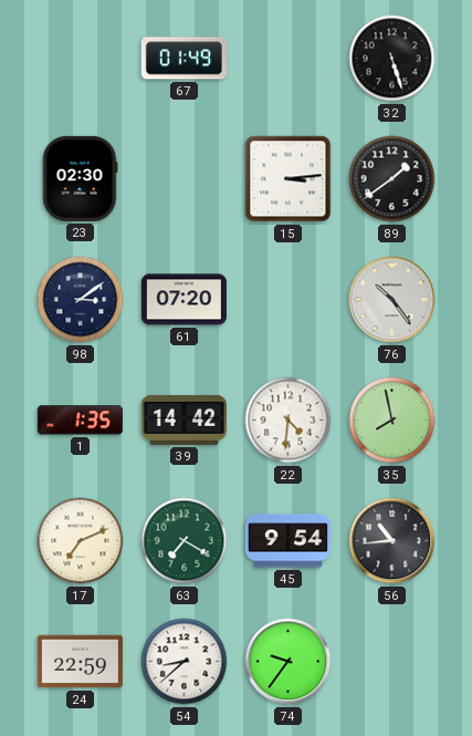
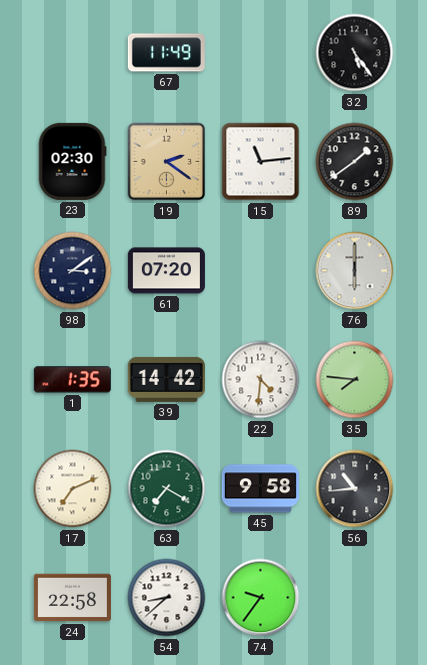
67: 01:49 -> 11:49
32: 5:27 -> 5:24
19: none -> 2:21
15: 3:14 -> 11:14
76: 10:24 -> 6:00
35: 7:58 -> 7:46
45: 9:54 -> 9:58
24: 22:59 -> 22:58
